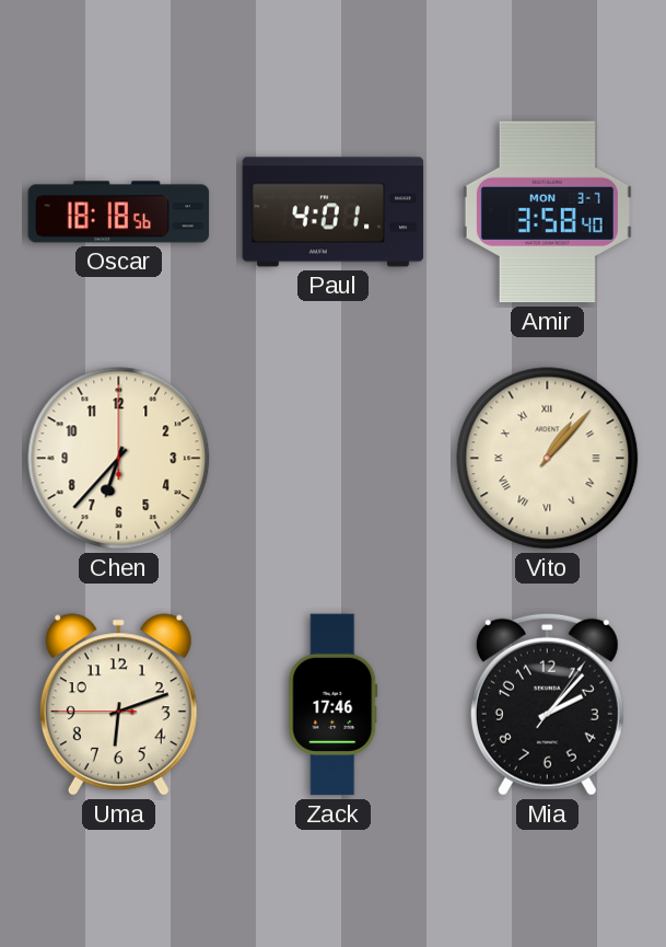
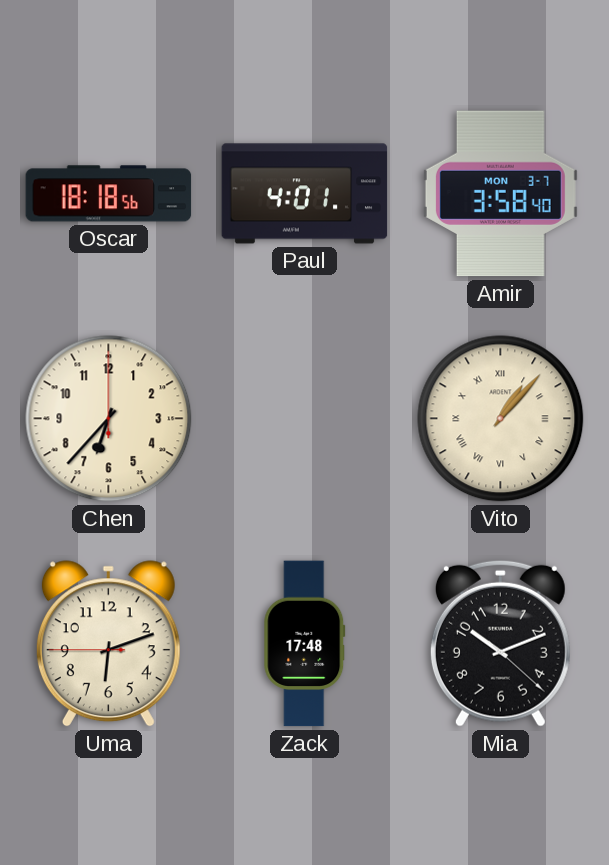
Zack: 17:46 -> 17:48
Mia: 2:07 -> 10:11
